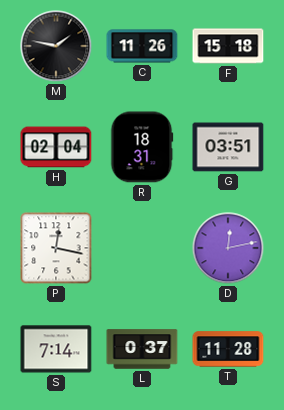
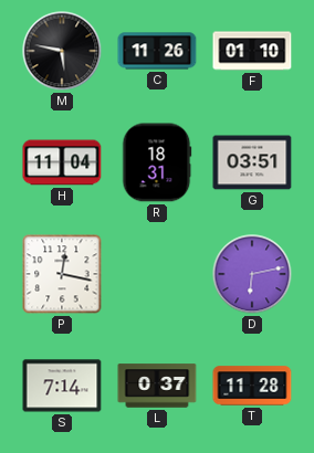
M: 1:47 -> 5:47
F: 15:18 -> 01:10
H: 02:04 -> 11:04
D: 12:13 -> 6:13
